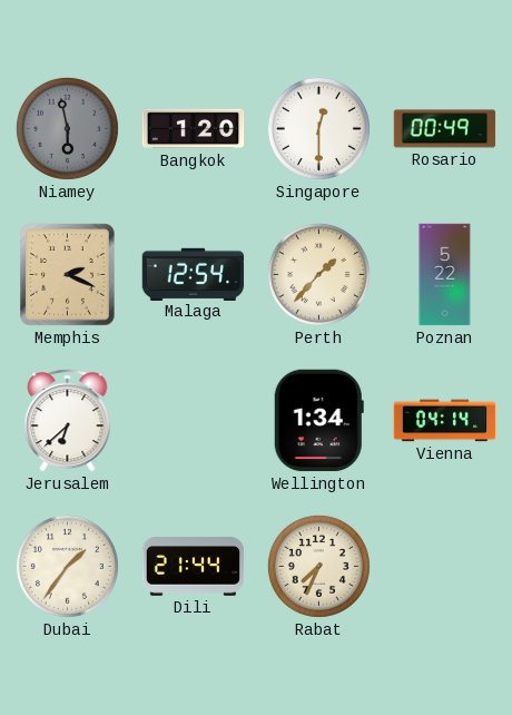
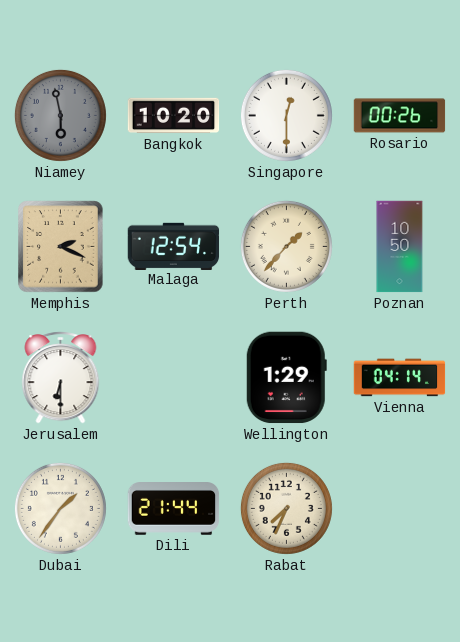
Bangkok: 1:20 -> 10:20
Rosario: 00:49 -> 00:26
Poznan: 5:22 -> 10:50
Jerusalem: 6:38 -> 6:30
Wellington: 1:34 -> 1:29
